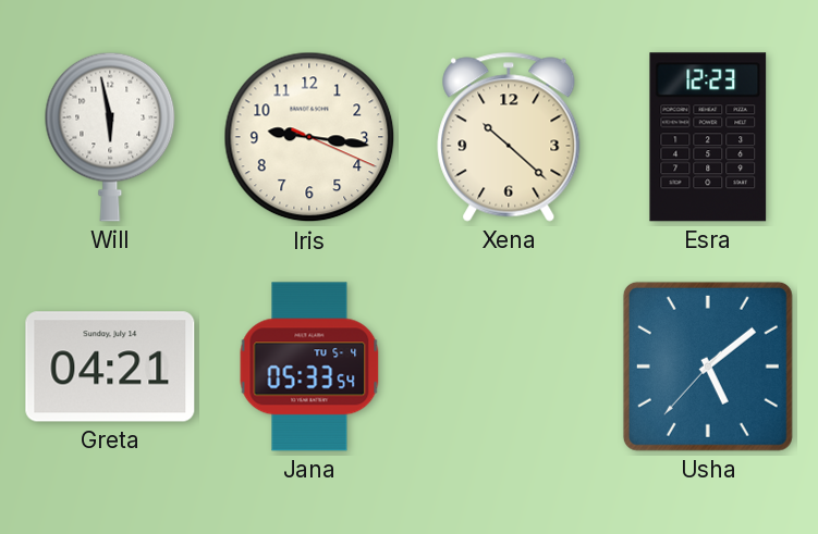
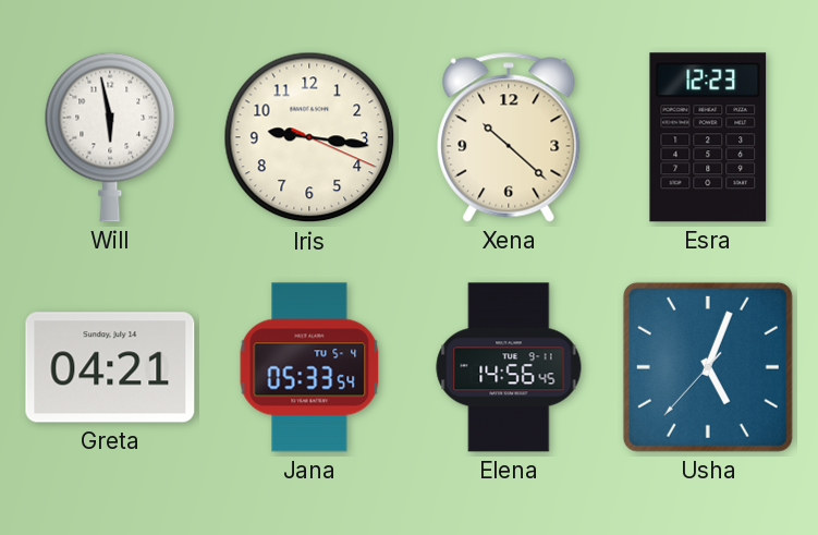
Elena: none -> 14:56
Usha: 5:08 -> 5:03
